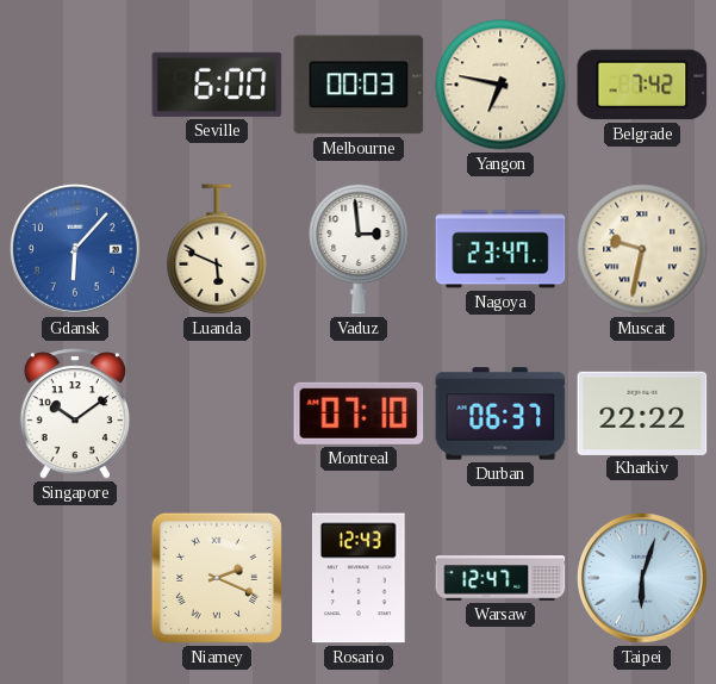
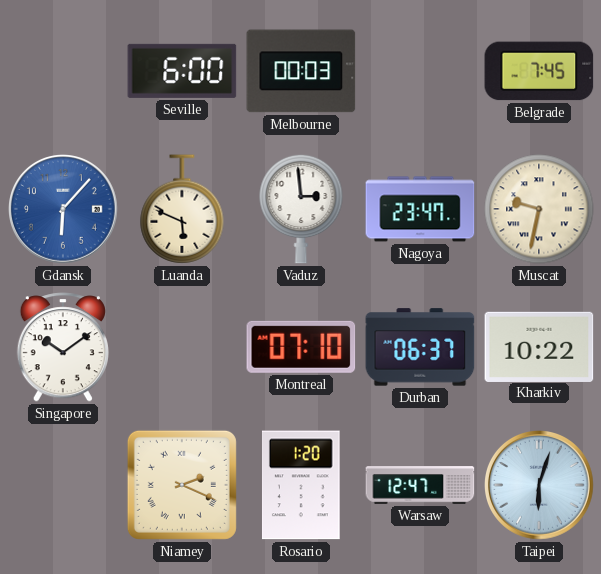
Yangon: 6:47 -> none
Belgrade: 7:42 -> 7:45
Kharkiv: 22:22 -> 10:22
Rosario: 12:43 -> 1:20
